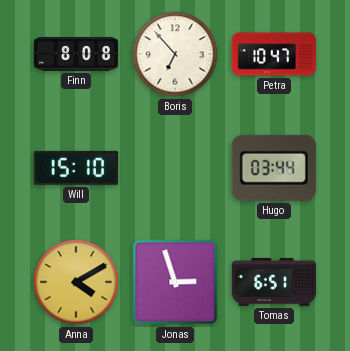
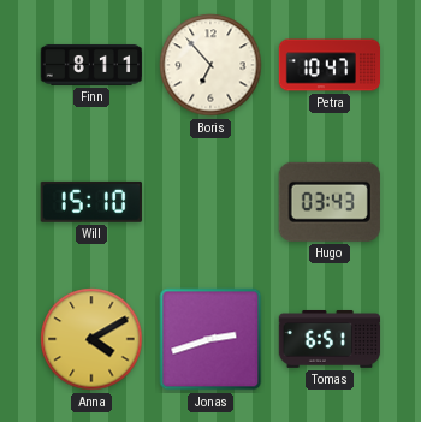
Finn: 8:08 -> 8:11
Hugo: 03:44 -> 03:43
Jonas: 2:57 -> 2:42
